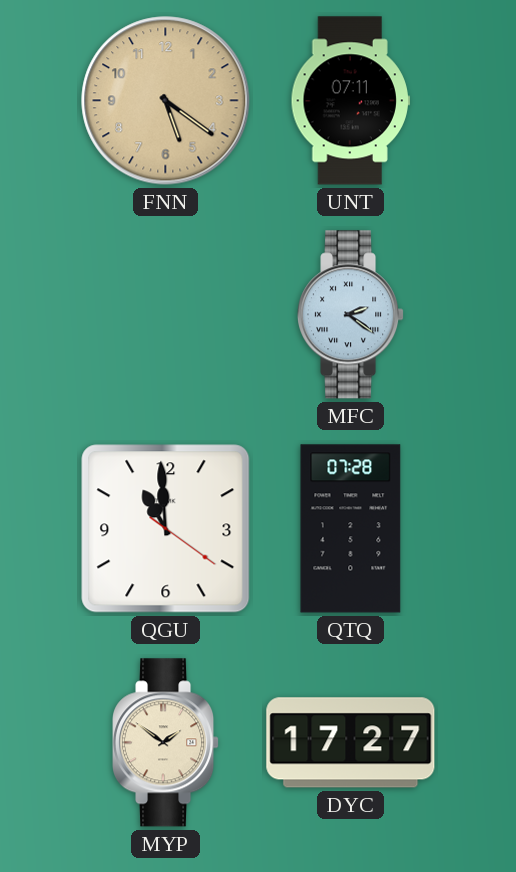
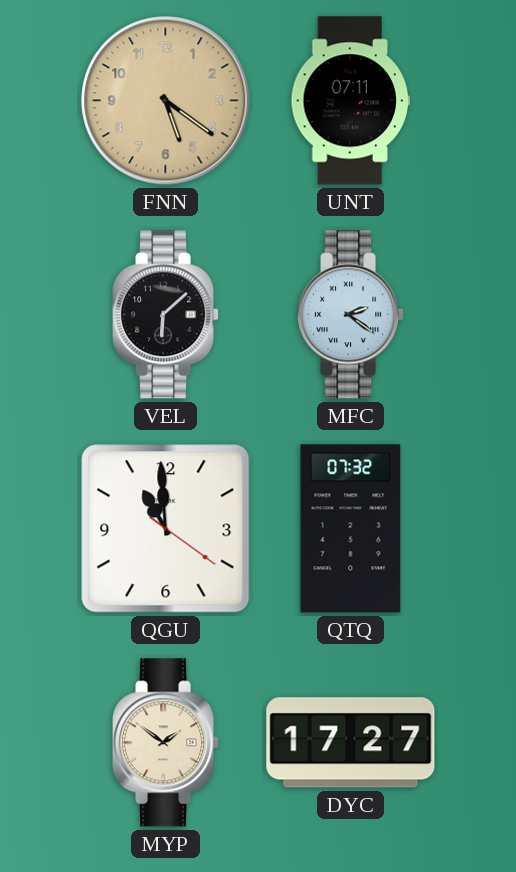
VEL: none -> 6:08
QTQ: 07:28 -> 07:32
